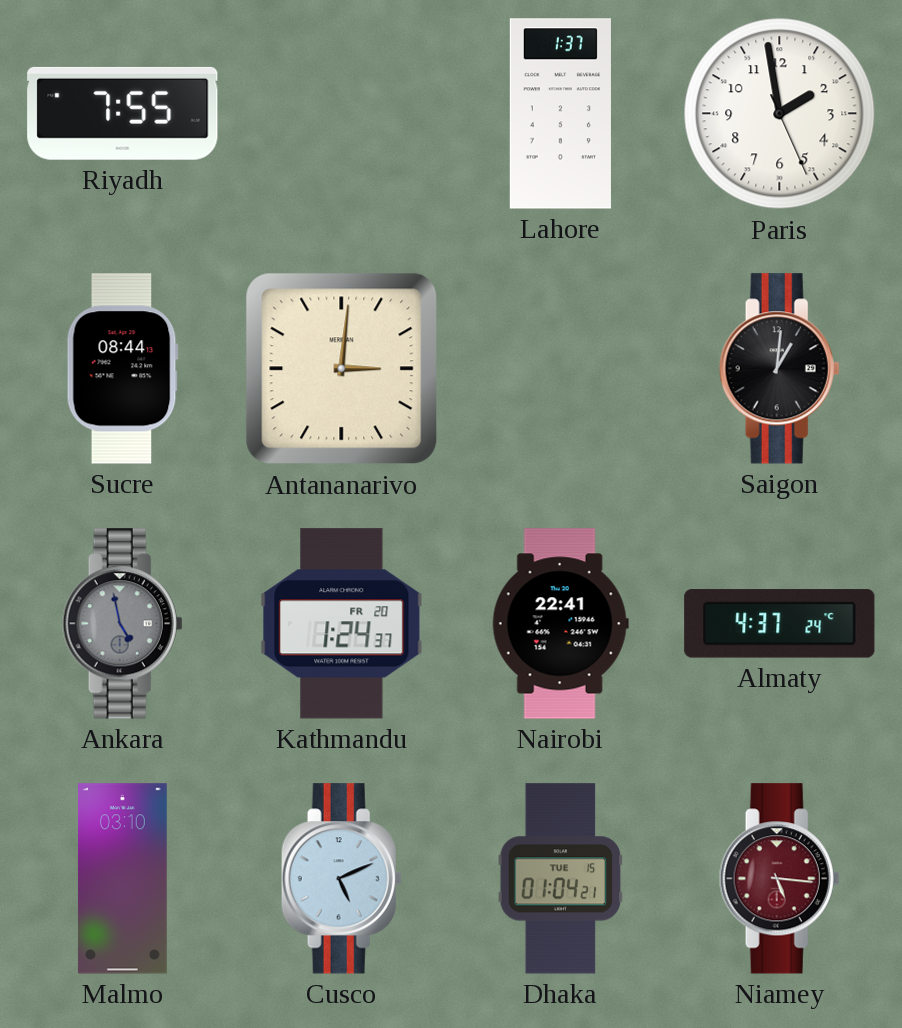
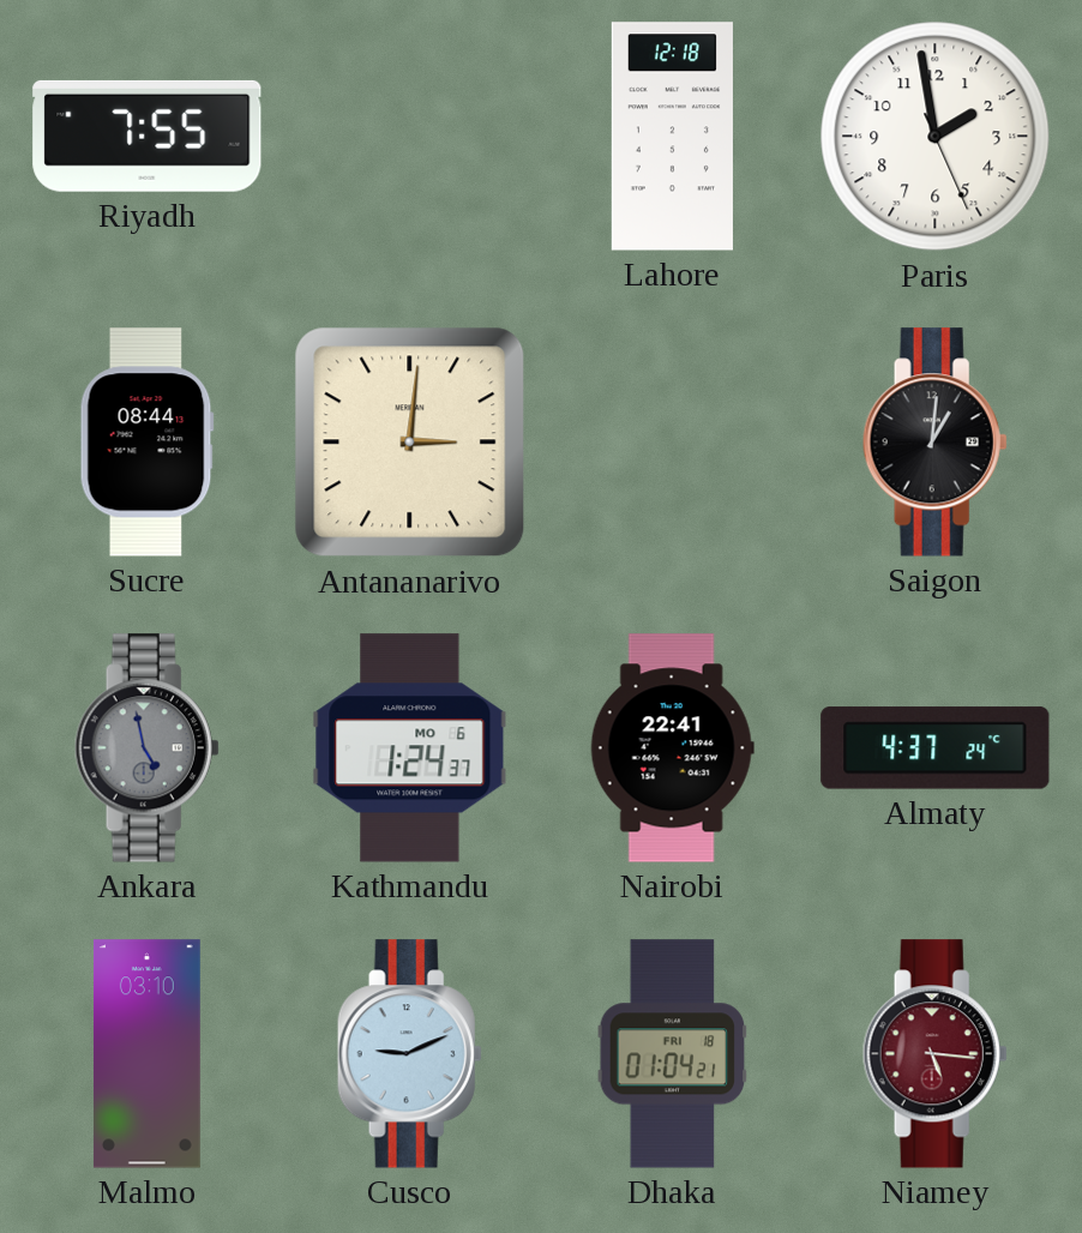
Lahore: 1:37 -> 12:18
Kathmandu date: FR 20 -> MO 6
Cusco: 5:11 -> 9:11
Dhaka date: TUE 15 -> FRI 18
